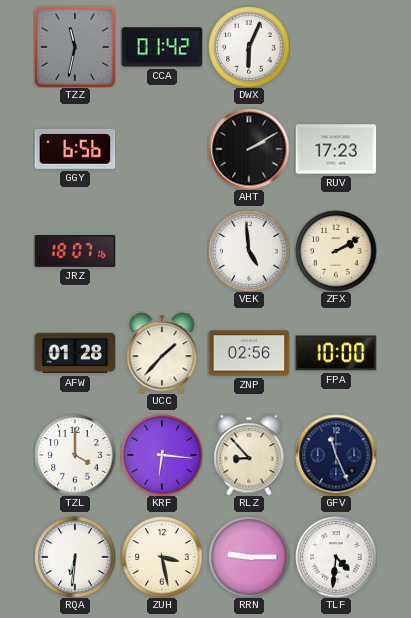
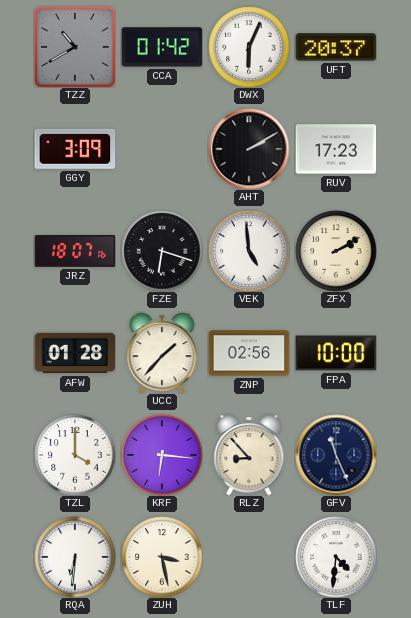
TZZ: 11:32 -> 10:40
UFT: none -> 20:37
GGY: 6:56 -> 3:09
FZE: none -> 6:18
RRN: 9:15 -> none
